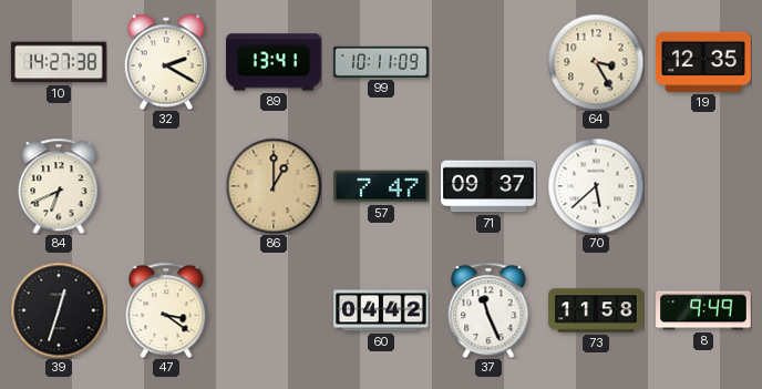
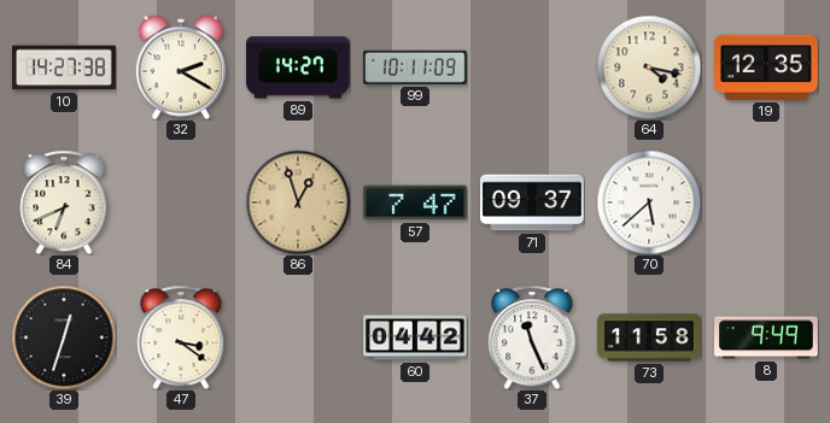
89: 13:41 -> 14:27
64: 3:25 -> 4:17
86: 1:00 -> 12:57
